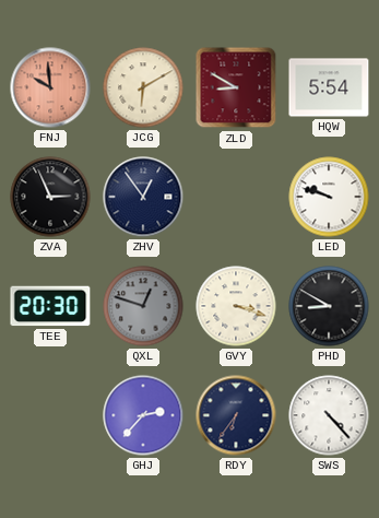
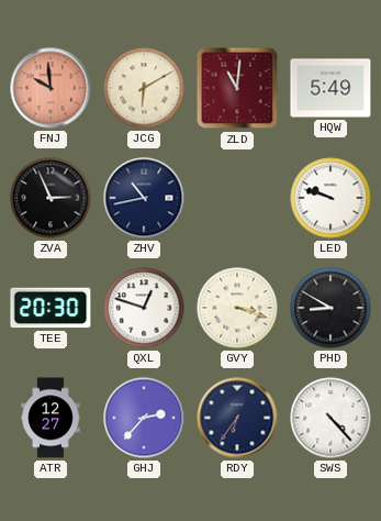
ZLD: 8:50 -> 11:01
HQW: 5:54 -> 5:49
ZHV: 12:54 -> 10:43
QXL dial: grey -> white
ATR: none -> 12:27
